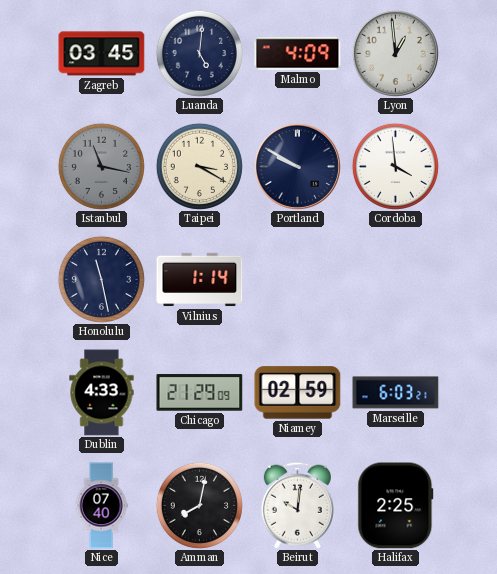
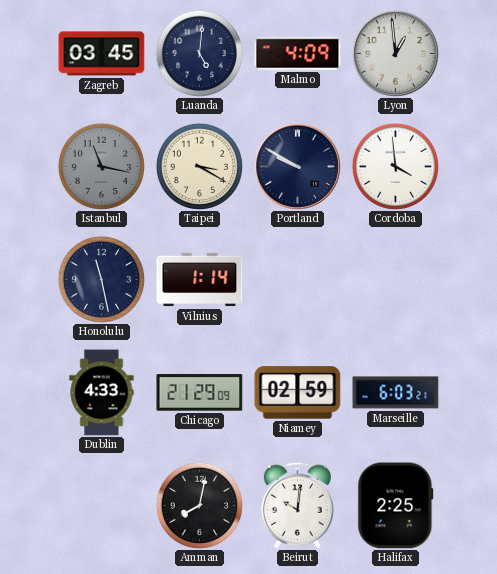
Nice: 07:40 -> none
